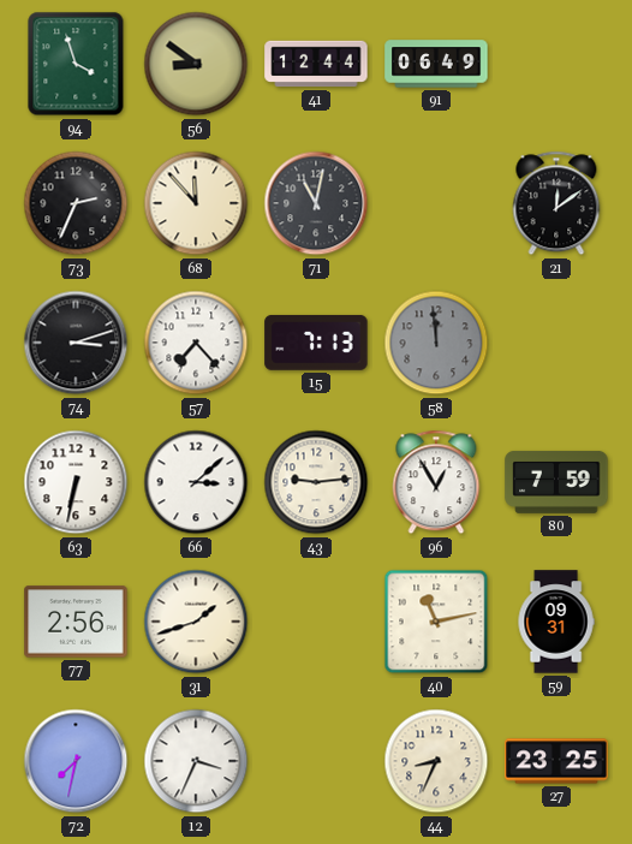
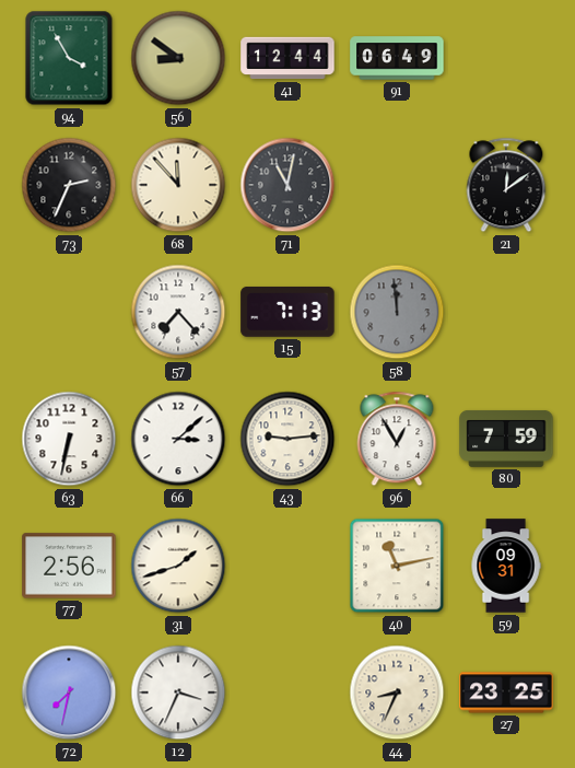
94: 3:57 -> 3:55
74: 3:12 -> none
